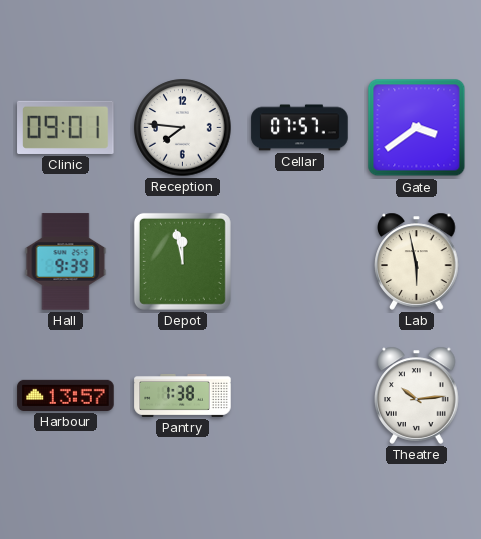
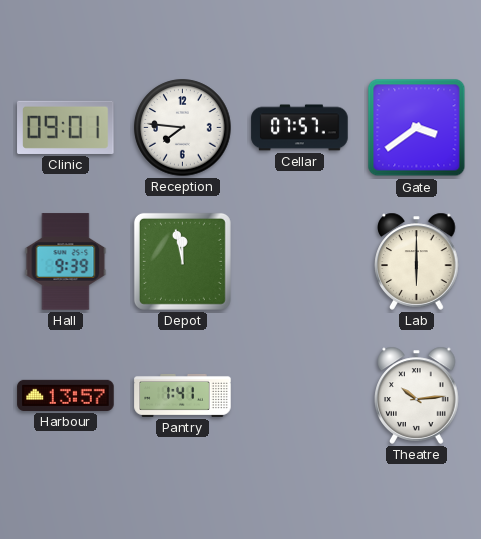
Lab: 5:58 -> 6:00
Pantry: 1:38 -> 1:41
